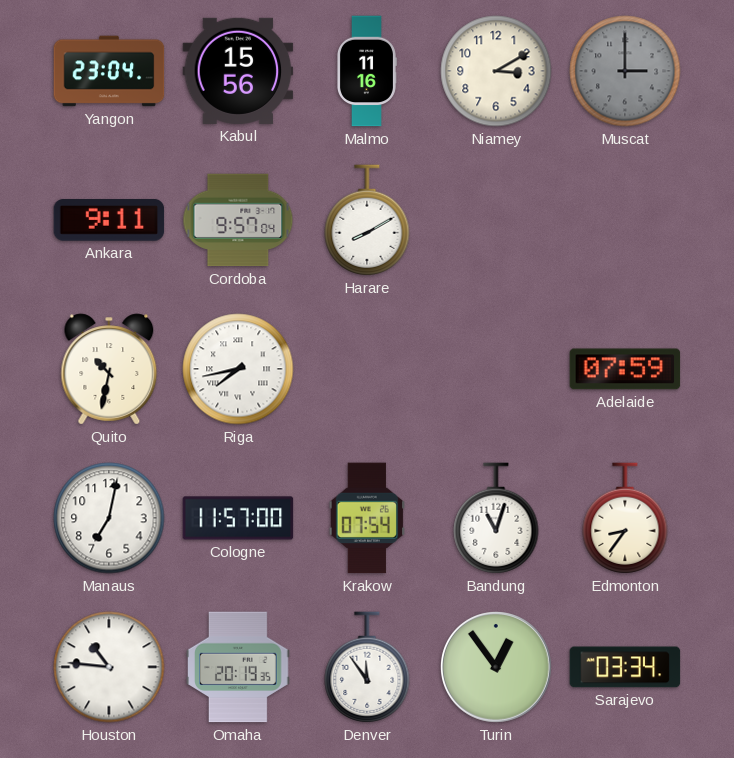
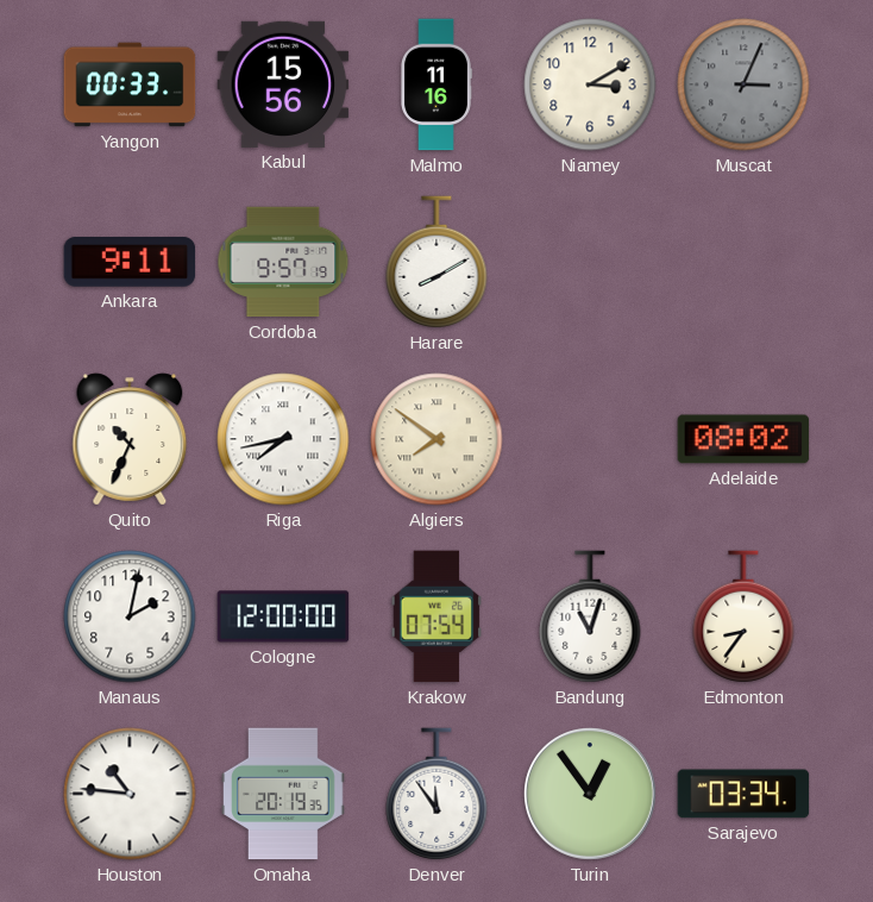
Yangon: 23:04 -> 00:33
Muscat: 3:00 -> 3:04
Cordoba: 9:57:04 -> 9:57:19
Quito: 10:32 -> 10:34
Algiers: none -> 7:51
Adelaide: 07:59 -> 08:02
Manaus: 7:02 -> 2:02
Cologne: 11:57 -> 12:00
